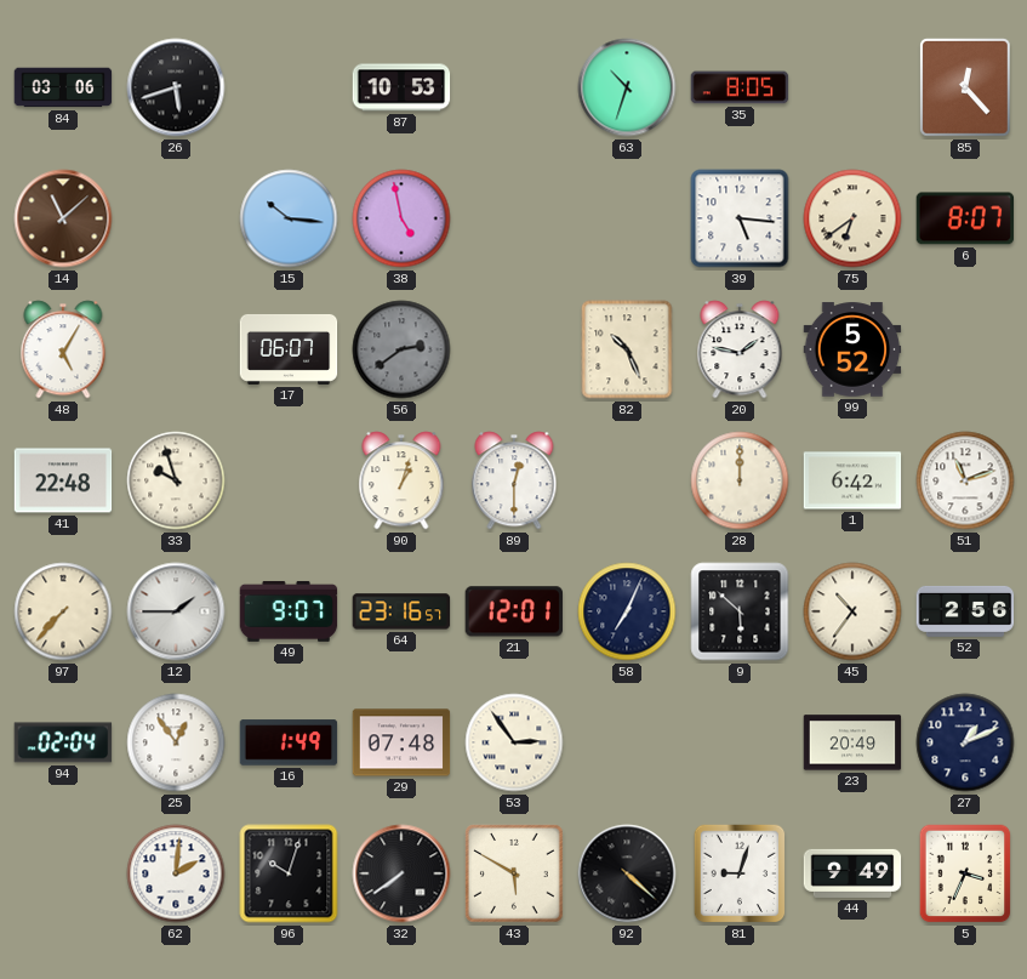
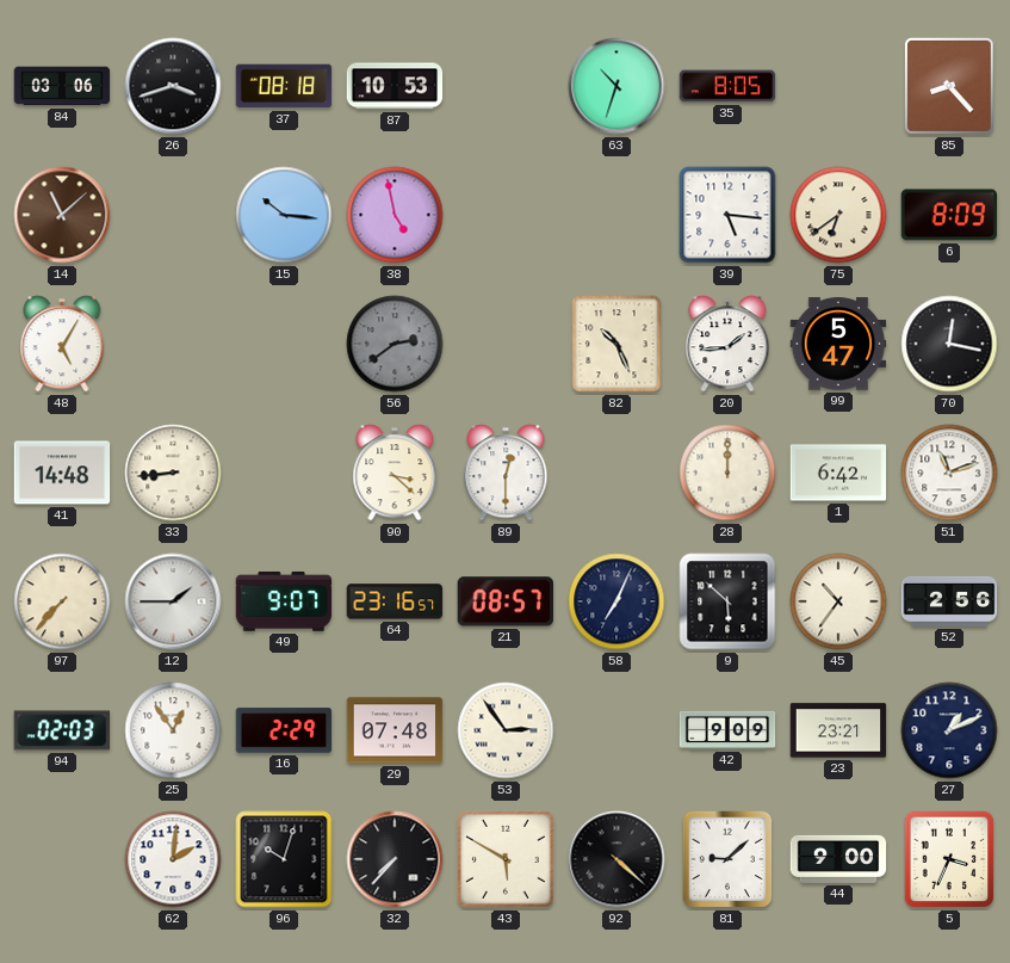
26: 5:42 -> 3:42
37: none -> 08:18
85: 12:23 -> 8:23
6: 8:07 -> 8:09
17: 06:07 -> none
20: 1:47 -> 1:44
99: 5:52 -> 5:47
70: none -> 12:17
41: 22:48 -> 14:48
33: 9:57 -> 8:44
90: 1:03 -> 3:22
21: 12:01 -> 08:57
94: 02:04 -> 02:03
16: 1:49 -> 2:29
42: none -> 9:09
23: 20:49 -> 23:21
32: 7:39 -> 7:37
81: 9:03 -> 9:08
44: 9:49 -> 9:00
